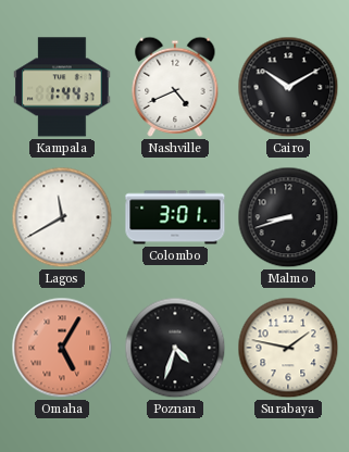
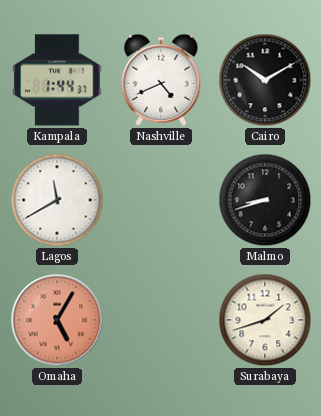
Colombo: 3:01 -> none
Poznan: 4:33 -> none
Surabaya: 1:47 -> 1:42
